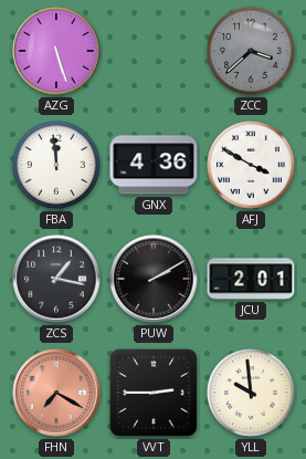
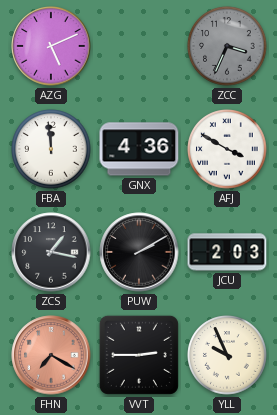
AZG: 5:27 -> 5:11
ZCC: 3:38 -> 3:34
JCU: 2:01 -> 2:03
YLL: 9:59 -> 9:56
